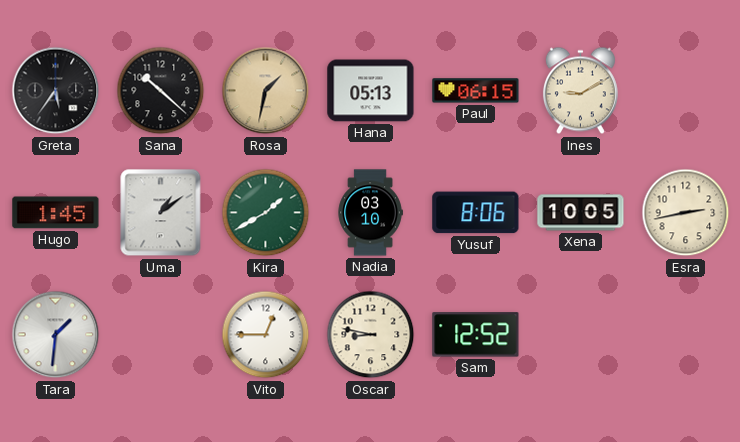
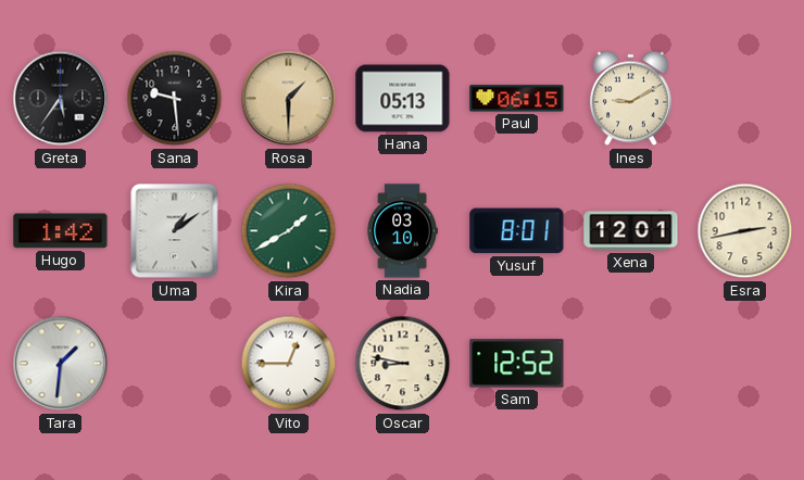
Sana: 10:22 -> 9:29
Rosa: 1:32 -> 1:30
Hugo: 1:45 -> 1:42
Yusuf: 8:06 -> 8:01
Xena: 10:05 -> 12:01
